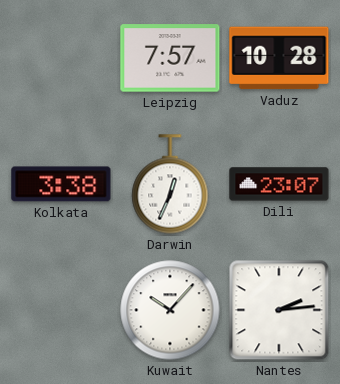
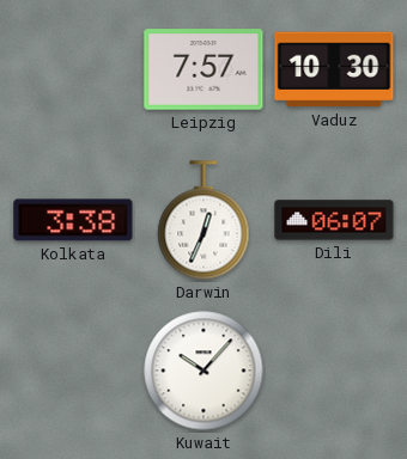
Vaduz: 10:28 -> 10:30
Dili: 23:07 -> 06:07
Nantes: 2:14 -> none
